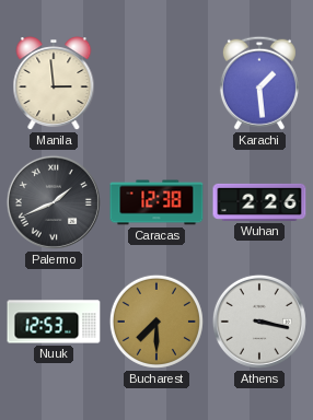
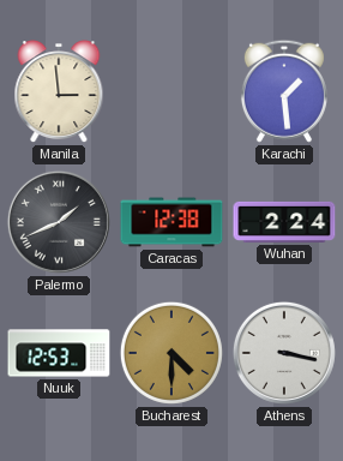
Wuhan: 2:26 -> 2:24
Bucharest: 7:30 -> 4:30
